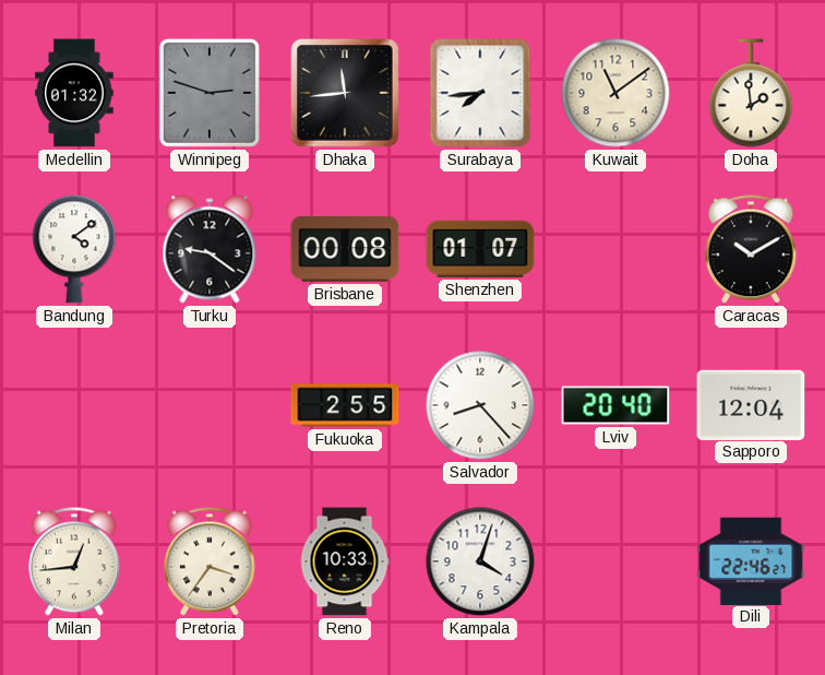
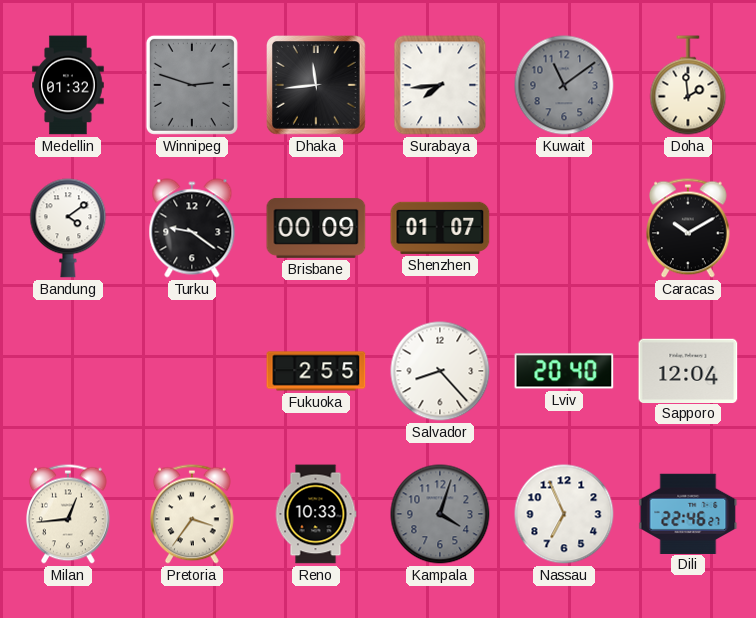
Kuwait dial: cream -> grey
Brisbane: 00:08 -> 00:09
Kampala dial: white -> grey
Nassau: none -> 6:56
